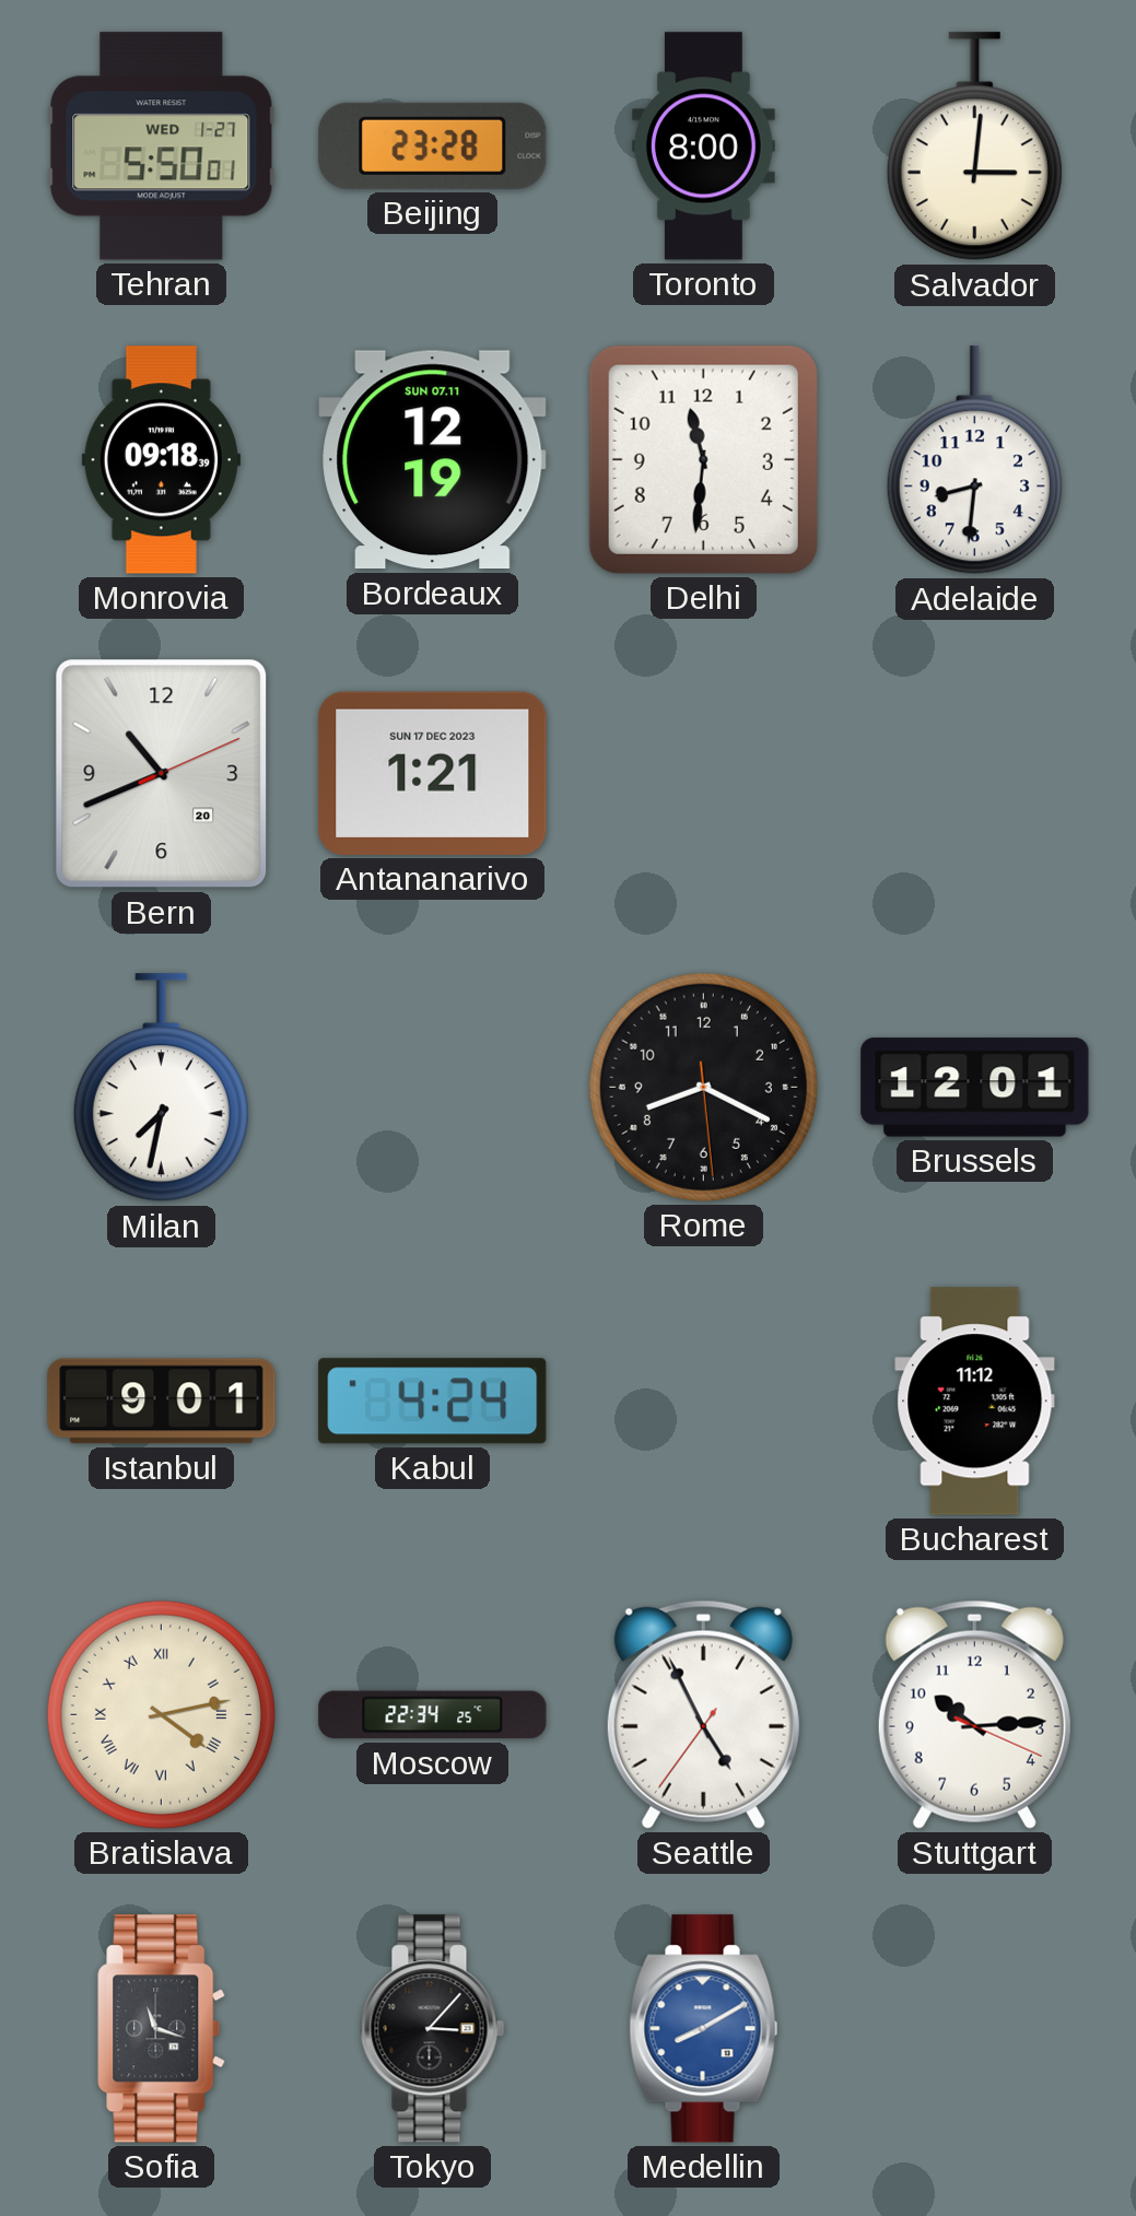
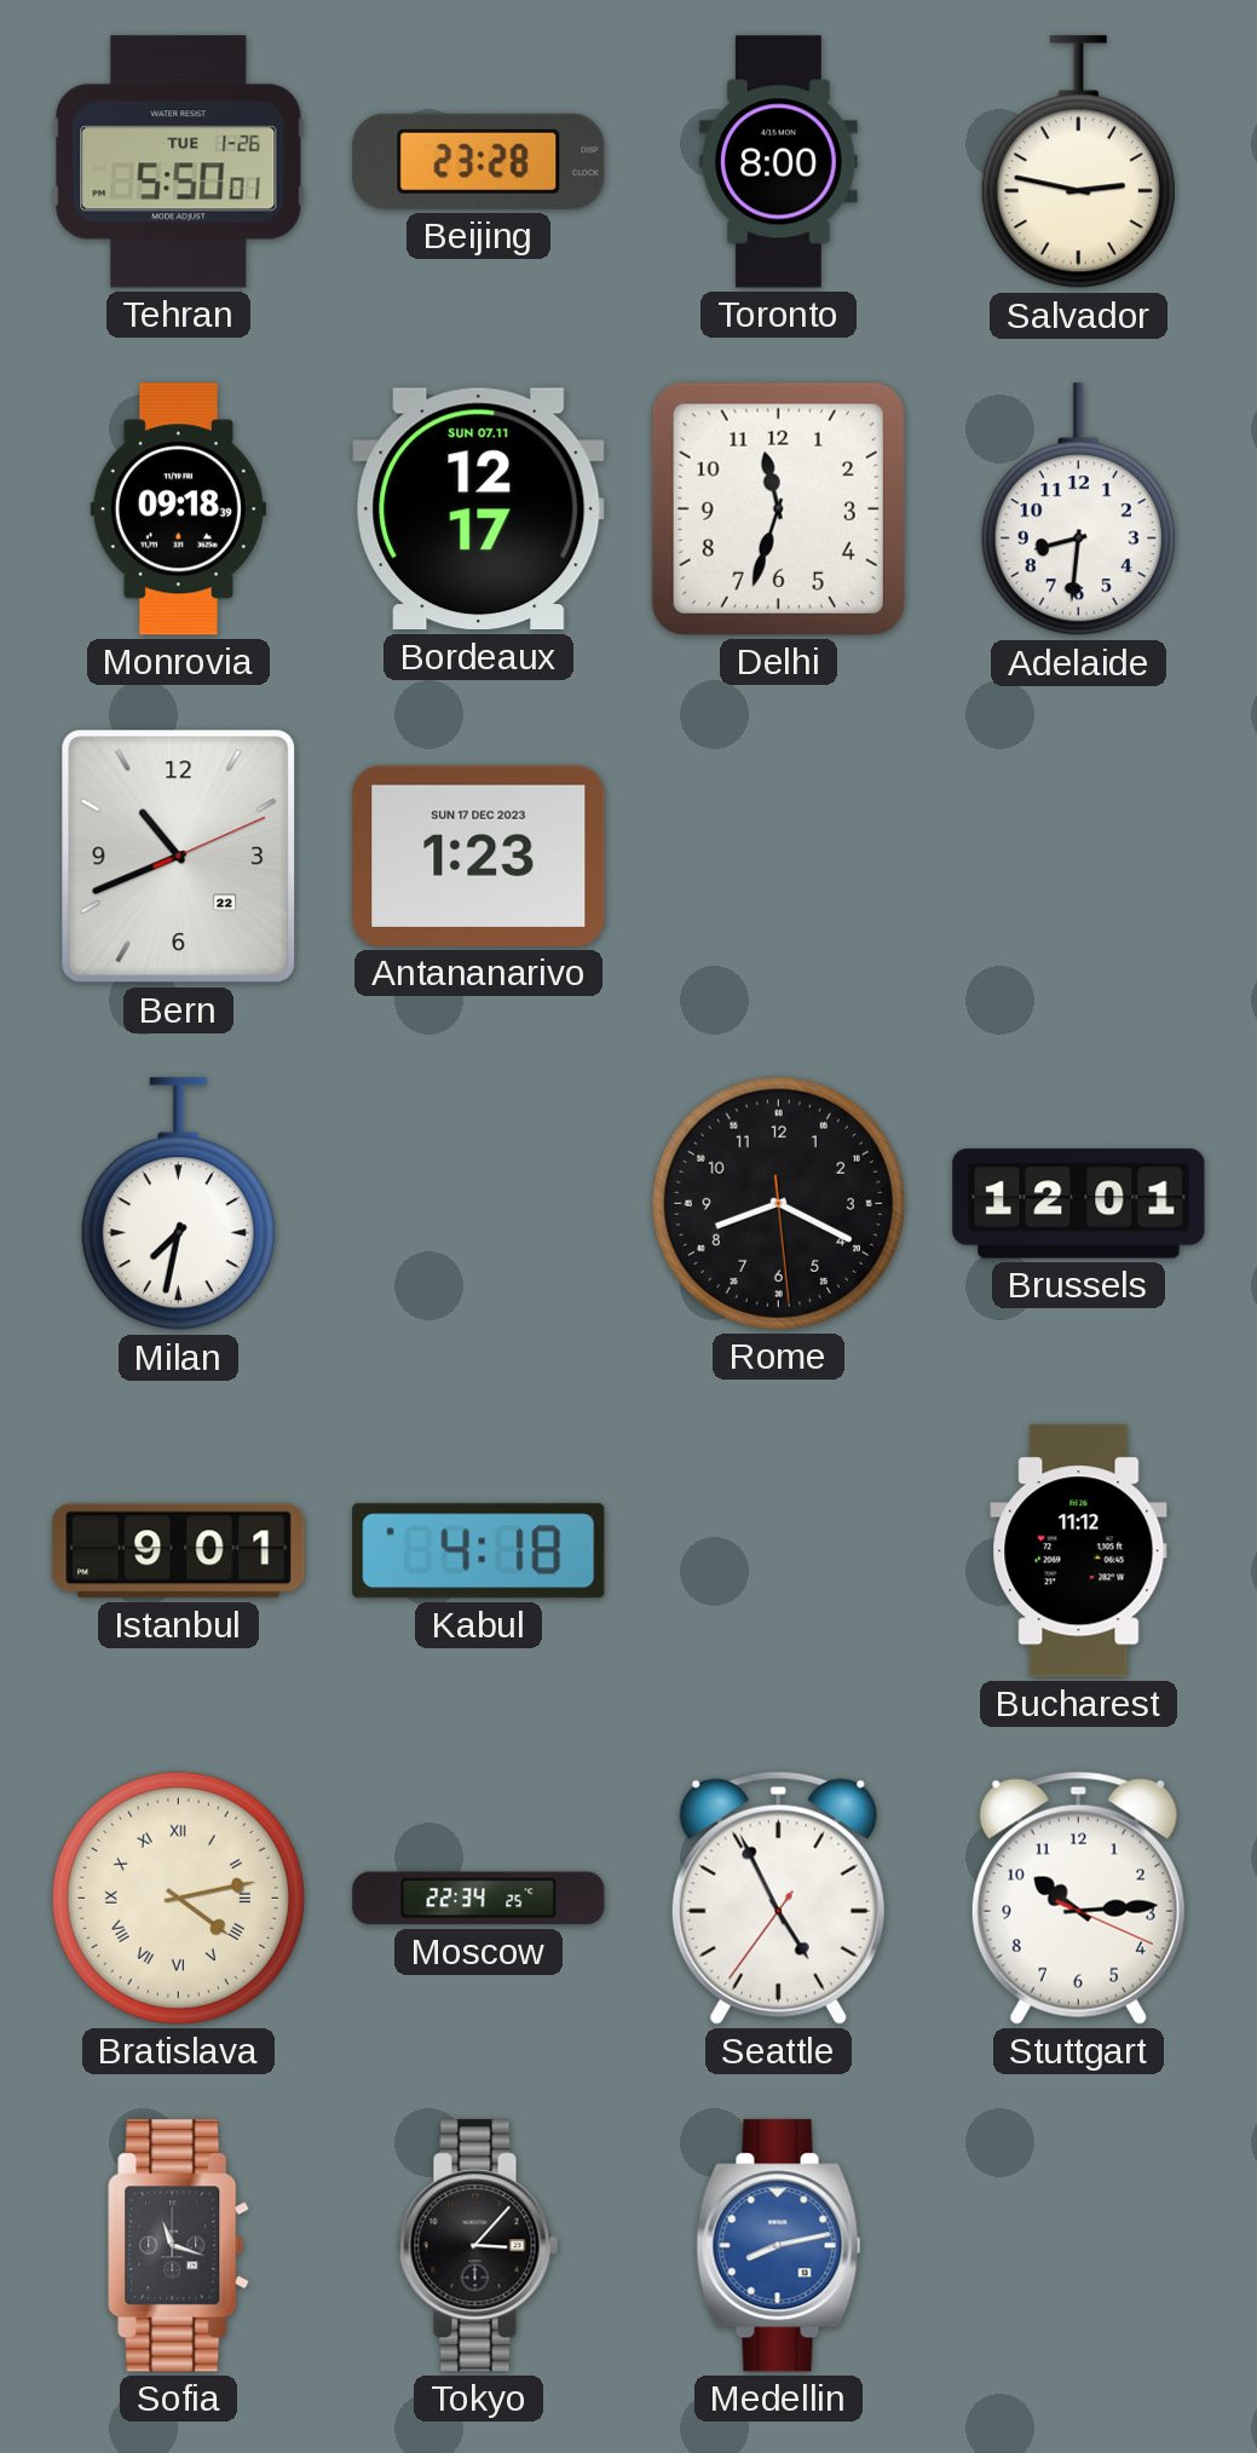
Tehran date: WED 1-27 -> TUE 1-26
Salvador: 3:01 -> 2:47
Bordeaux: 12:19 -> 12:17
Delhi: 11:31 -> 11:33
Bern date: 20 -> 22
Antananarivo: 1:21 -> 1:23
Kabul: 4:24 -> 4:18
Medellin: 8:10 -> 8:13
